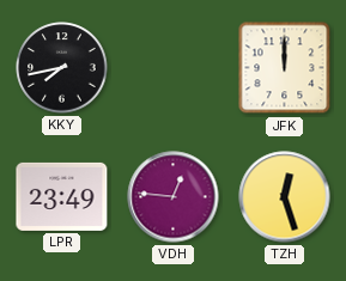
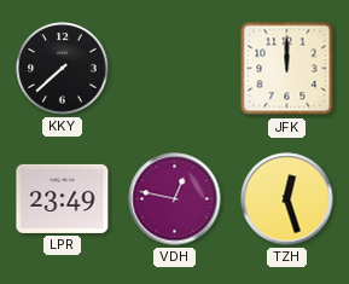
KKY: 7:43 -> 7:38
VDH: 12:46 -> 12:47
